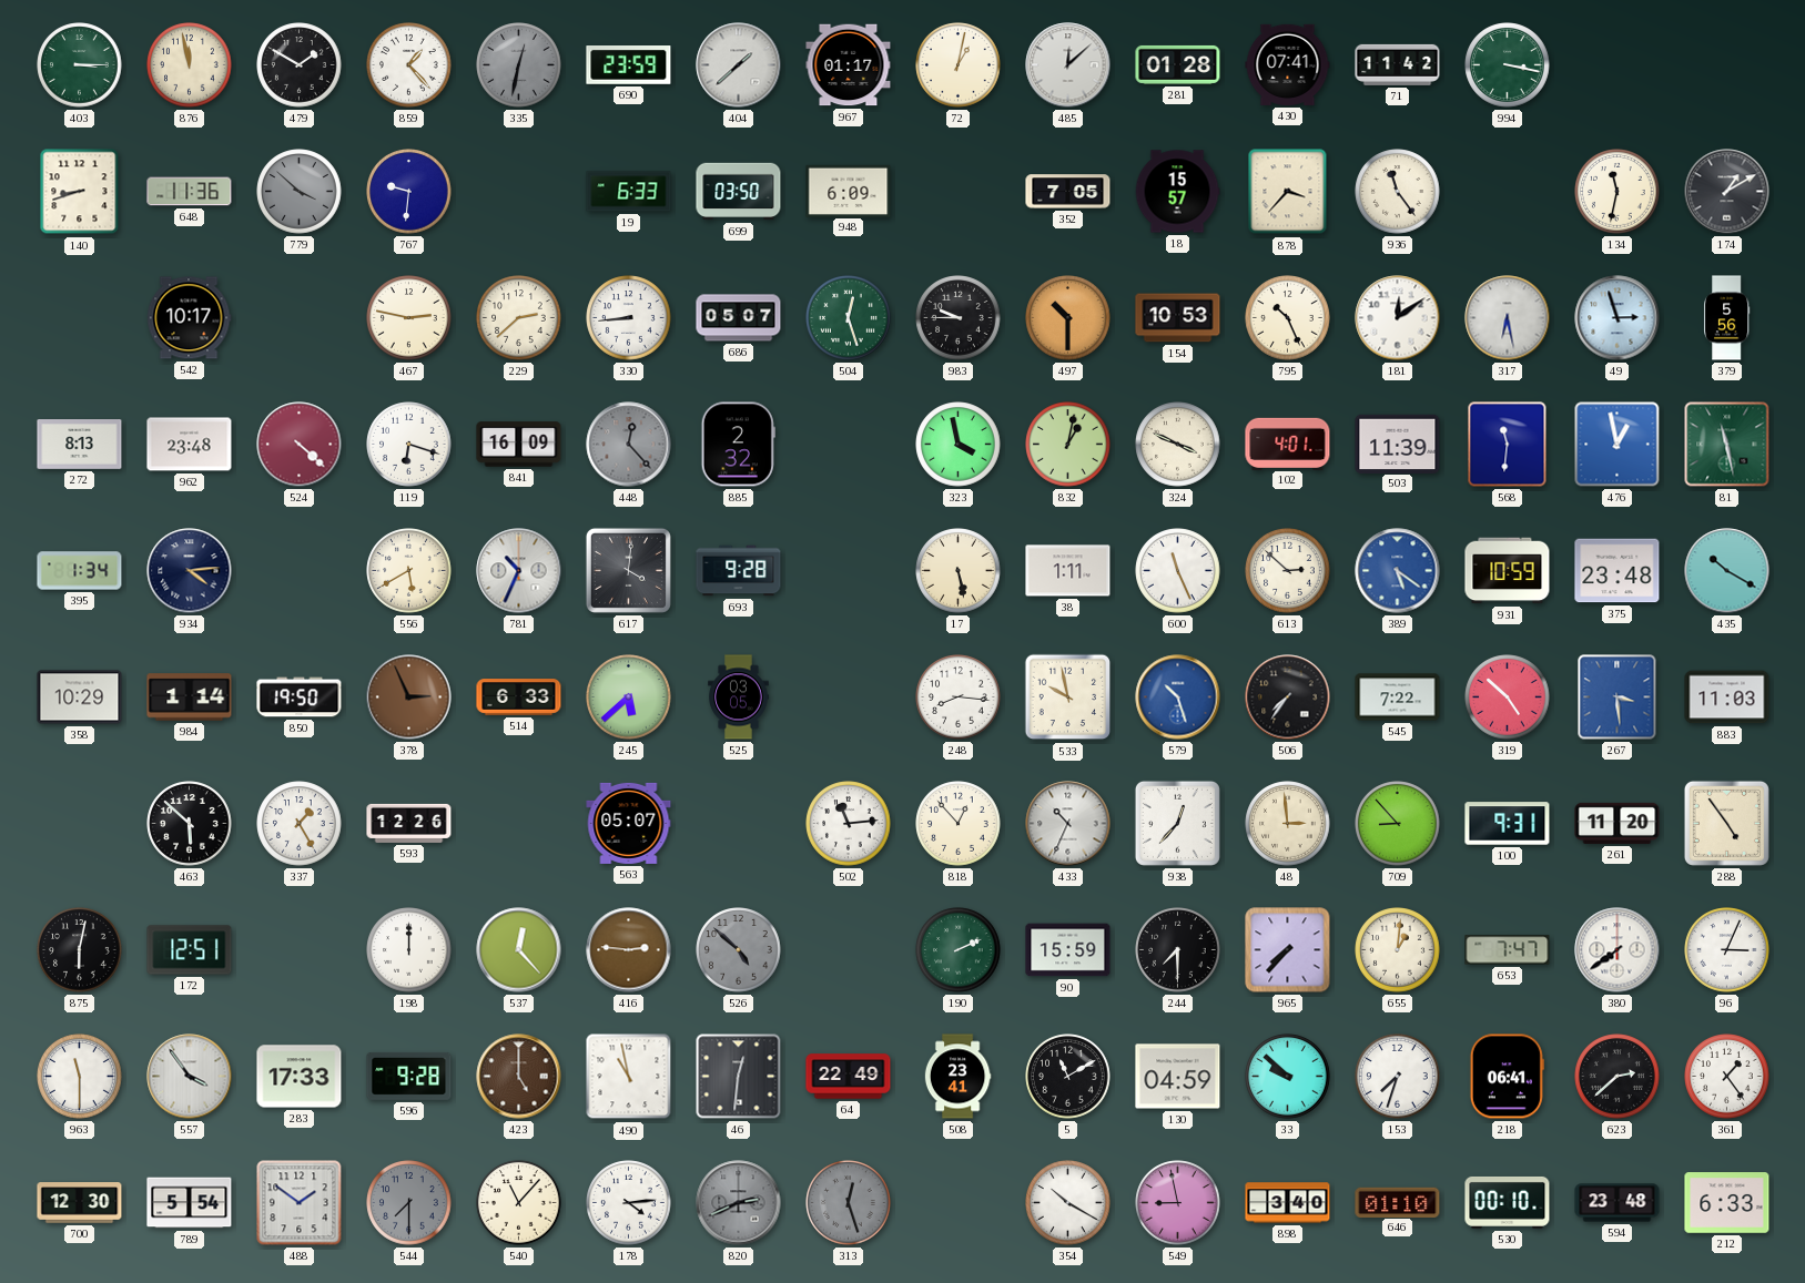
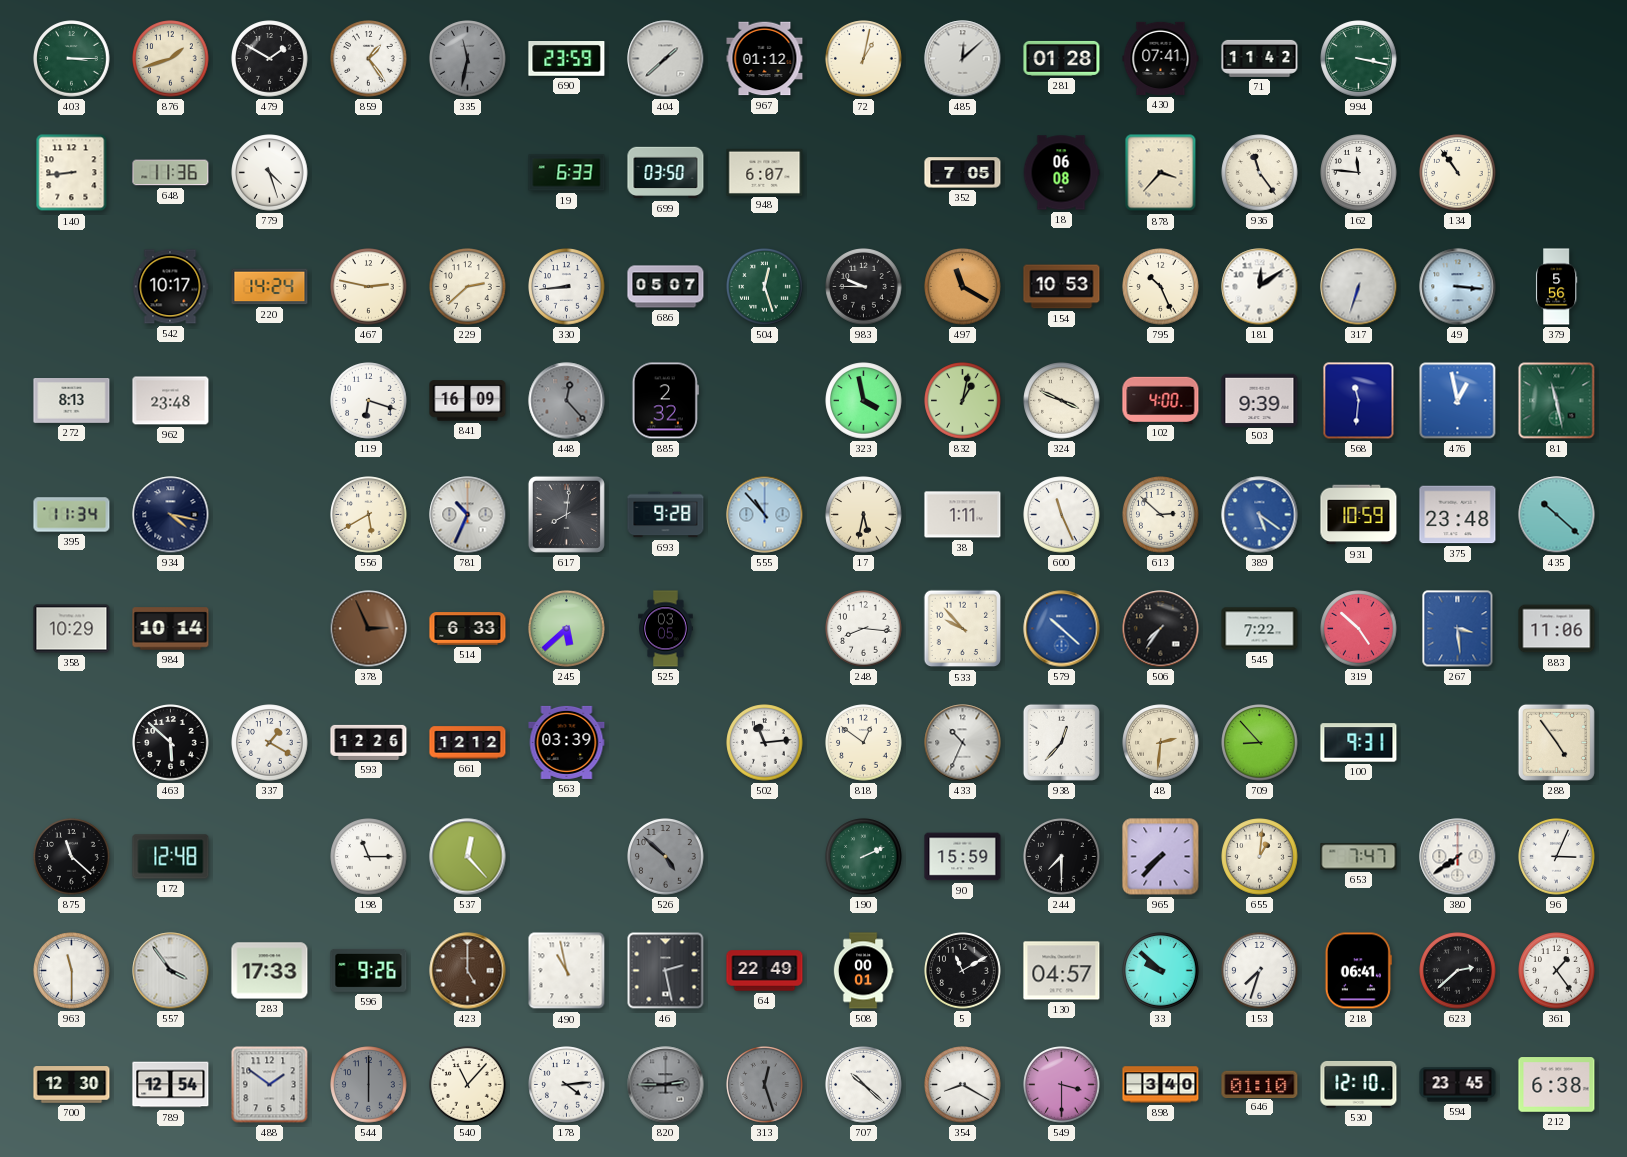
876: 11:58 -> 1:42
859: 1:23 -> 1:24
335: 12:32 -> 11:32
967: 01:17 -> 01:12
140: 8:42 -> 8:44
779: 3:52 -> 4:27
779 dial: grey -> white
767: 9:31 -> none
948: 6:09 -> 6:07
18: 15:57 -> 06:08
162: none -> 11:46
134: 11:32 -> 10:54
174: 1:10 -> none
220: none -> 14:24
497: 10:30 -> 11:20
317: 6:28 -> 6:33
49: 2:57 -> 3:16
524: 4:22 -> none
102: 4:01 -> 4:00
503: 11:39 -> 9:39
395: 1:34 -> 11:34
934: 4:14 -> 4:17
617: 4:01 -> 8:01
555: none -> 10:53
17: 5:28 -> 5:32
435: 10:20 -> 10:22
984: 1:14 -> 10:14
850: 19:50 -> none
533: 9:58 -> 9:53
579: 10:27 -> 10:22
883: 11:03 -> 11:06
337: 1:25 -> 1:20
661: none -> 12:12
563: 05:07 -> 03:39
818: 12:53 -> 12:51
48: 2:59 -> 2:31
261: 11:20 -> none
875: 6:02 -> 11:22
172: 12:51 -> 12:48
198: 12:00 -> 11:15
416: 2:46 -> none
596: 9:28 -> 9:26
46: 12:31 -> 2:28
508: 23:41 -> 00:01
130: 04:59 -> 04:57
789: 5:54 -> 12:54
544: 7:30 -> 6:00
820: 2:41 -> 2:45
707: none -> 10:22
354: 10:20 -> 8:20
549: 8:58 -> 3:30
530: 00:10 -> 12:10
594: 23:48 -> 23:45
212: 6:33 -> 6:38
